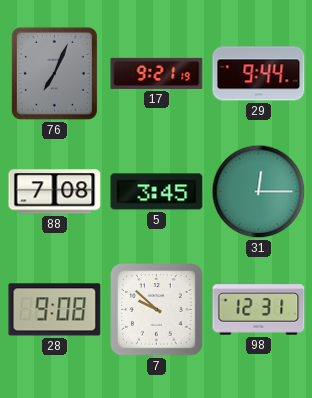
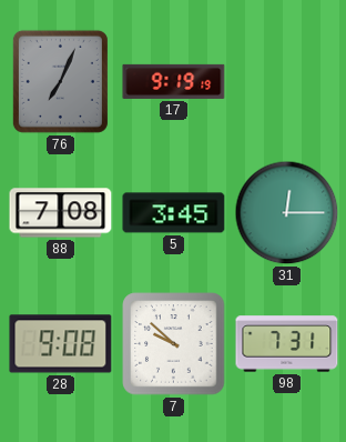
17: 9:21 -> 9:19
29: 9:44 -> none
98: 12:31 -> 7:31
